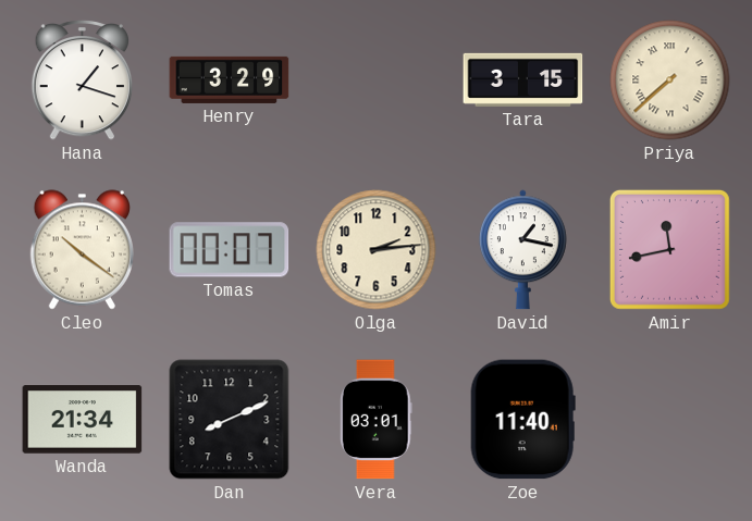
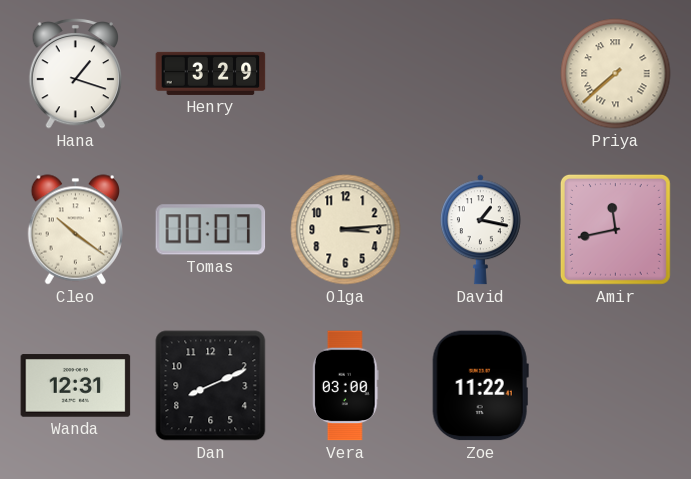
Tara: 3:15 -> none
Olga: 2:14 -> 3:14
Wanda: 21:34 -> 12:31
Vera: 03:01 -> 03:00
Zoe: 11:40 -> 11:22
